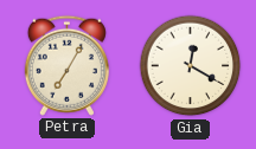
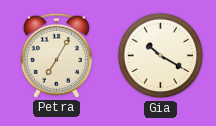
Gia: 12:20 -> 10:20
